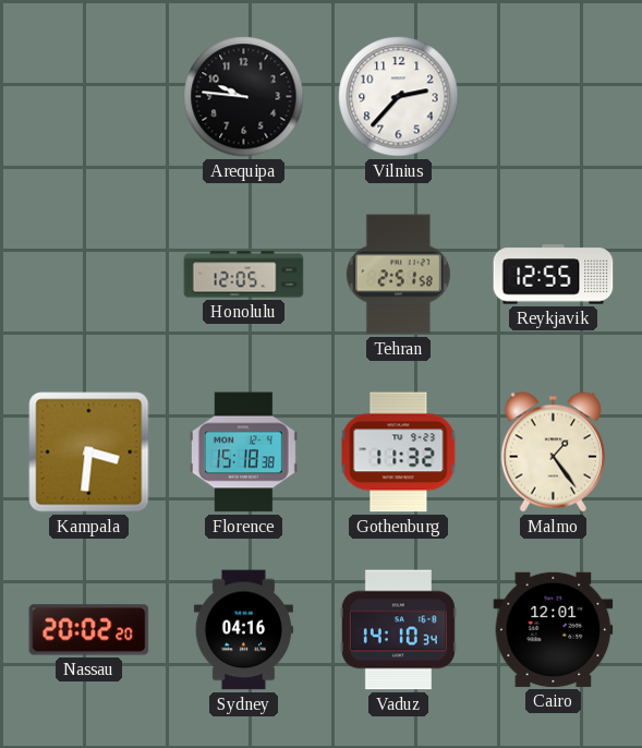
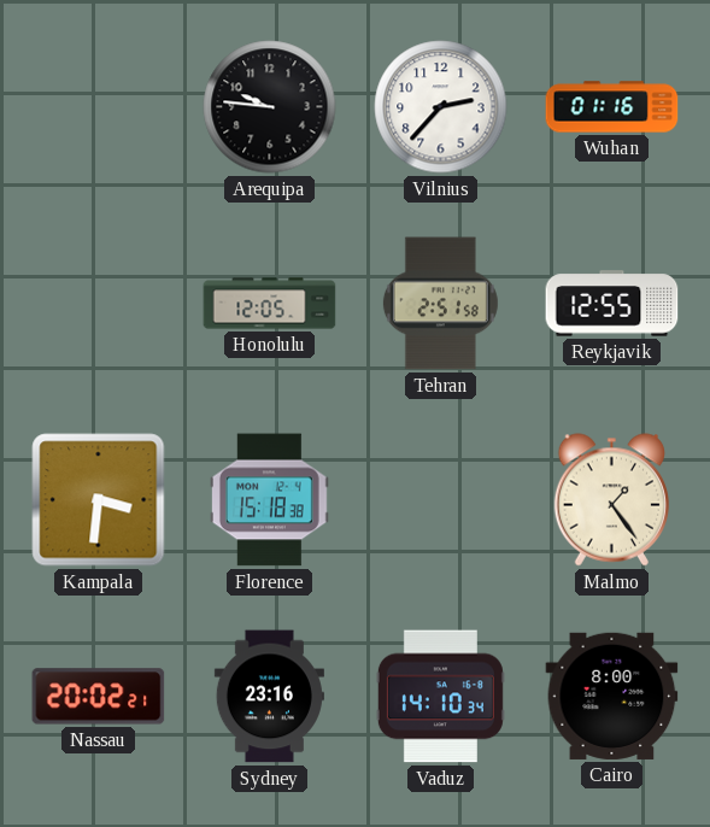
Wuhan: none -> 01:16
Gothenburg: 11:32 -> none
Nassau: 20:02:20 -> 20:02:21
Sydney: 04:16 -> 23:16
Cairo: 12:01 -> 8:00
